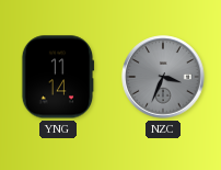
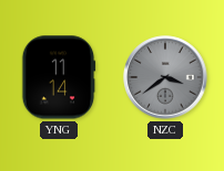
NZC: 3:34 -> 3:39
